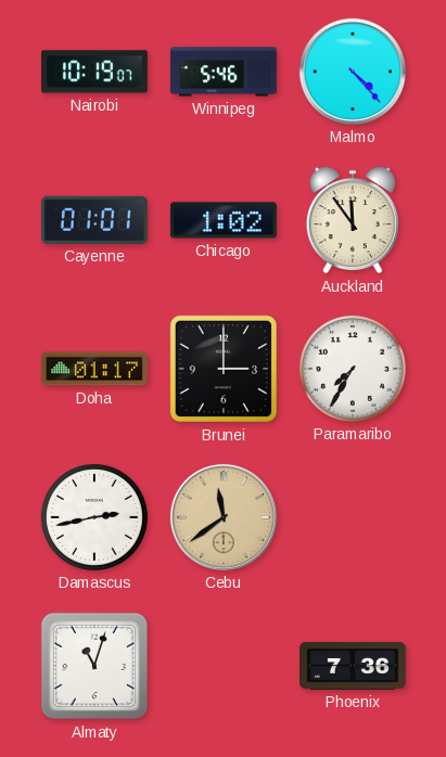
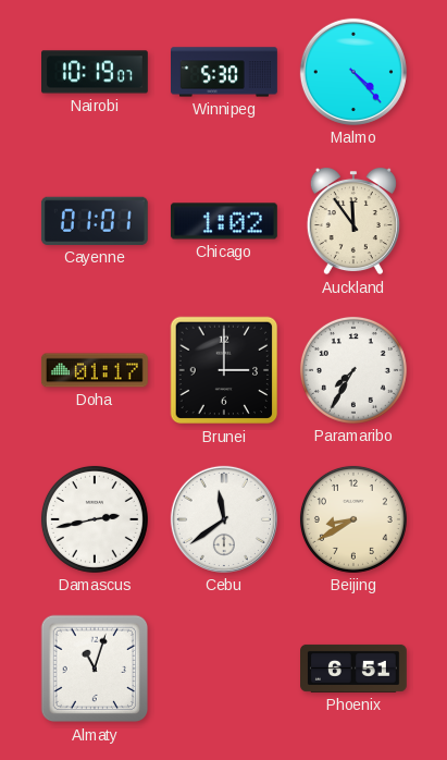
Winnipeg: 5:46 -> 5:30
Cebu dial: champagne -> white
Beijing: none -> 8:40
Phoenix: 7:36 -> 6:51
